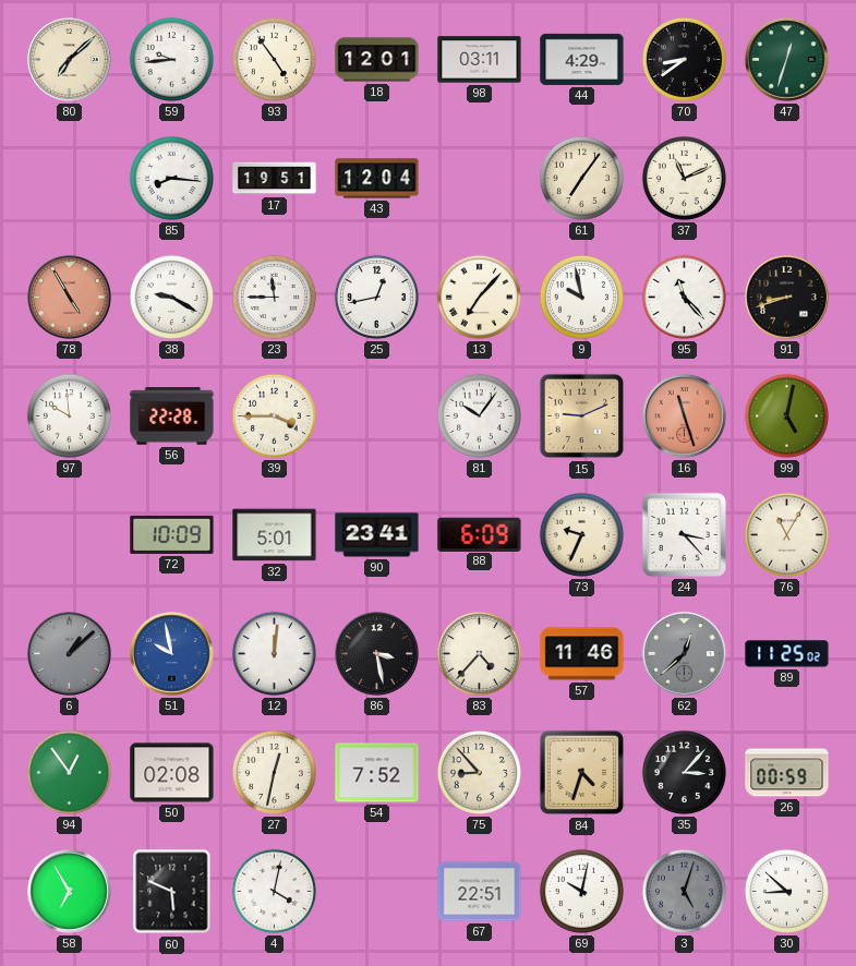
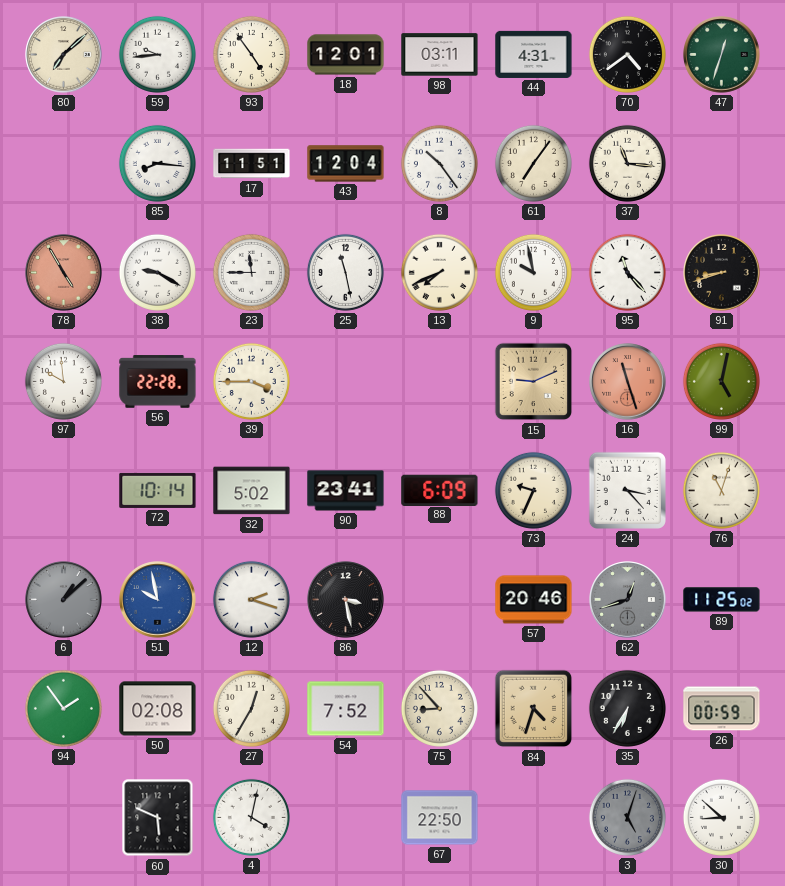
44: 4:29 -> 4:31
70: 8:39 -> 4:39
17: 19:51 -> 11:51
8: none -> 10:24
37: 11:11 -> 11:16
25: 12:43 -> 11:28
13: 7:07 -> 7:41
81: 10:06 -> none
72: 10:09 -> 10:14
32: 5:01 -> 5:02
76: 11:05 -> 11:03
12: 12:01 -> 2:18
83: 4:37 -> none
57: 11:46 -> 20:46
62: 12:38 -> 12:42
94: 12:54 -> 1:54
27: 12:32 -> 12:35
35: 3:07 -> 6:35
58: 6:55 -> none
67: 22:51 -> 22:50
69: 10:02 -> none
